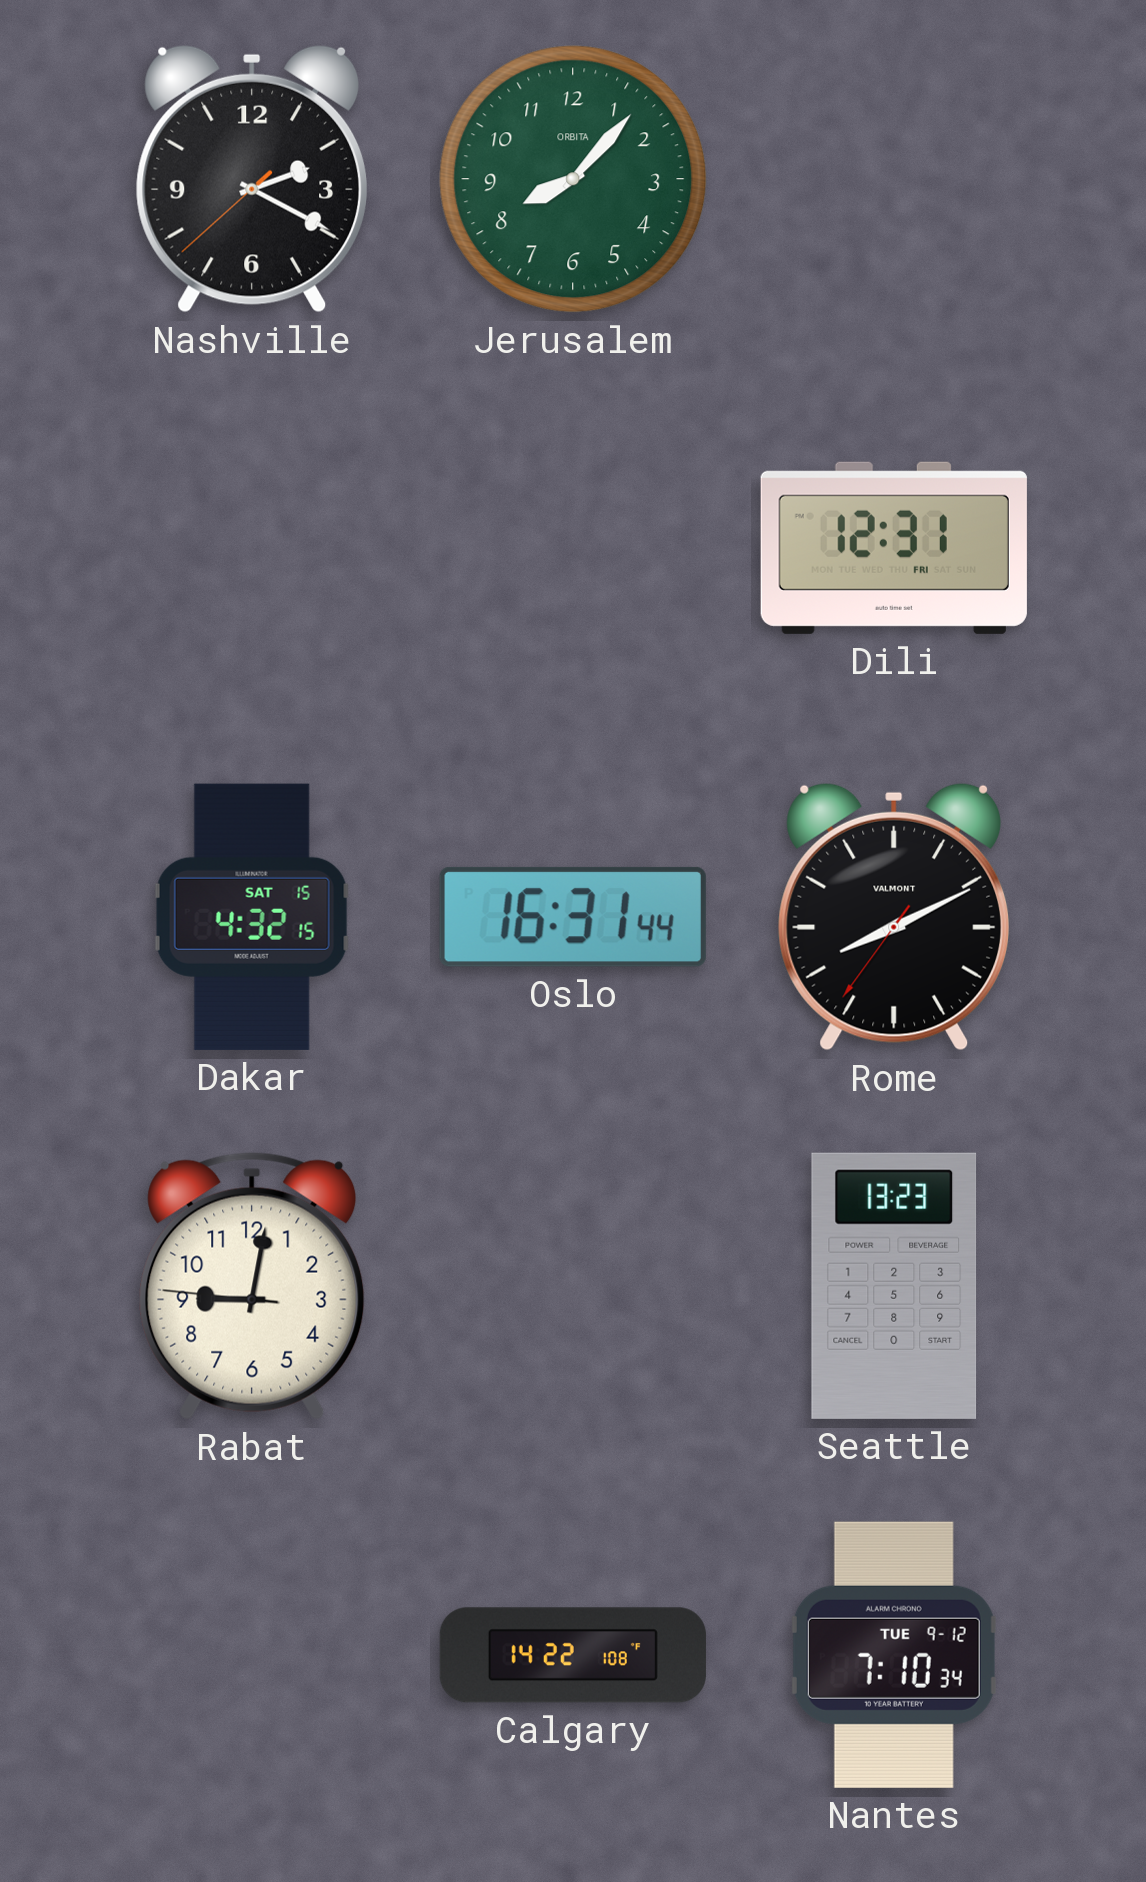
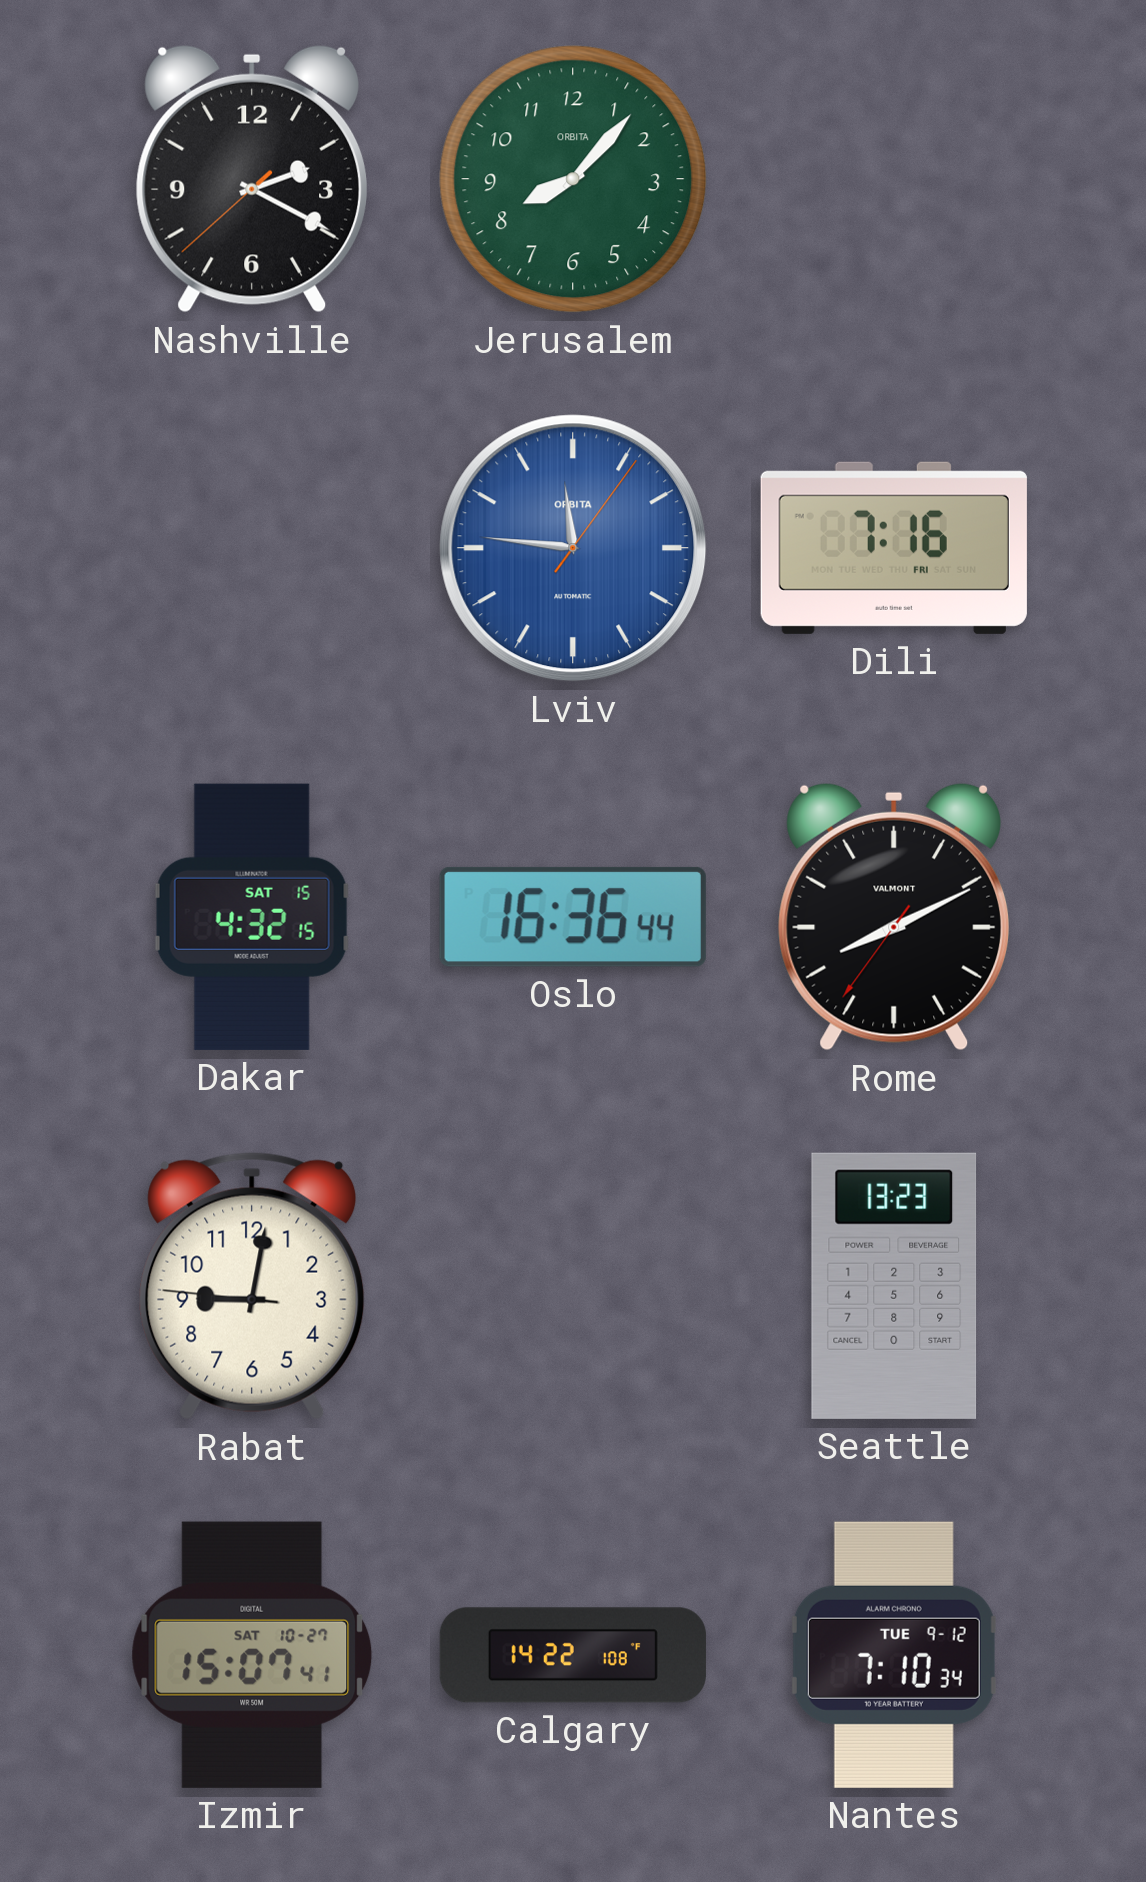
Lviv: none -> 11:46
Dili: 12:31 -> 7:16
Oslo: 16:31 -> 16:36
Izmir: none -> 15:07
